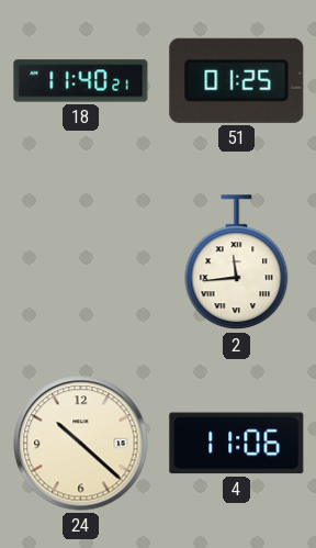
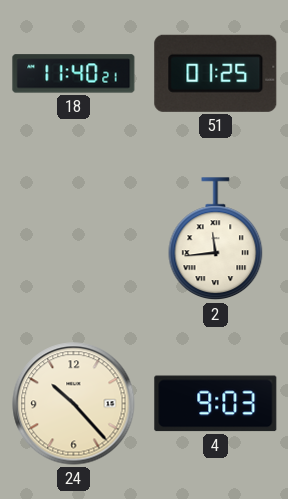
24: 10:22 -> 10:23
4: 11:06 -> 9:03
